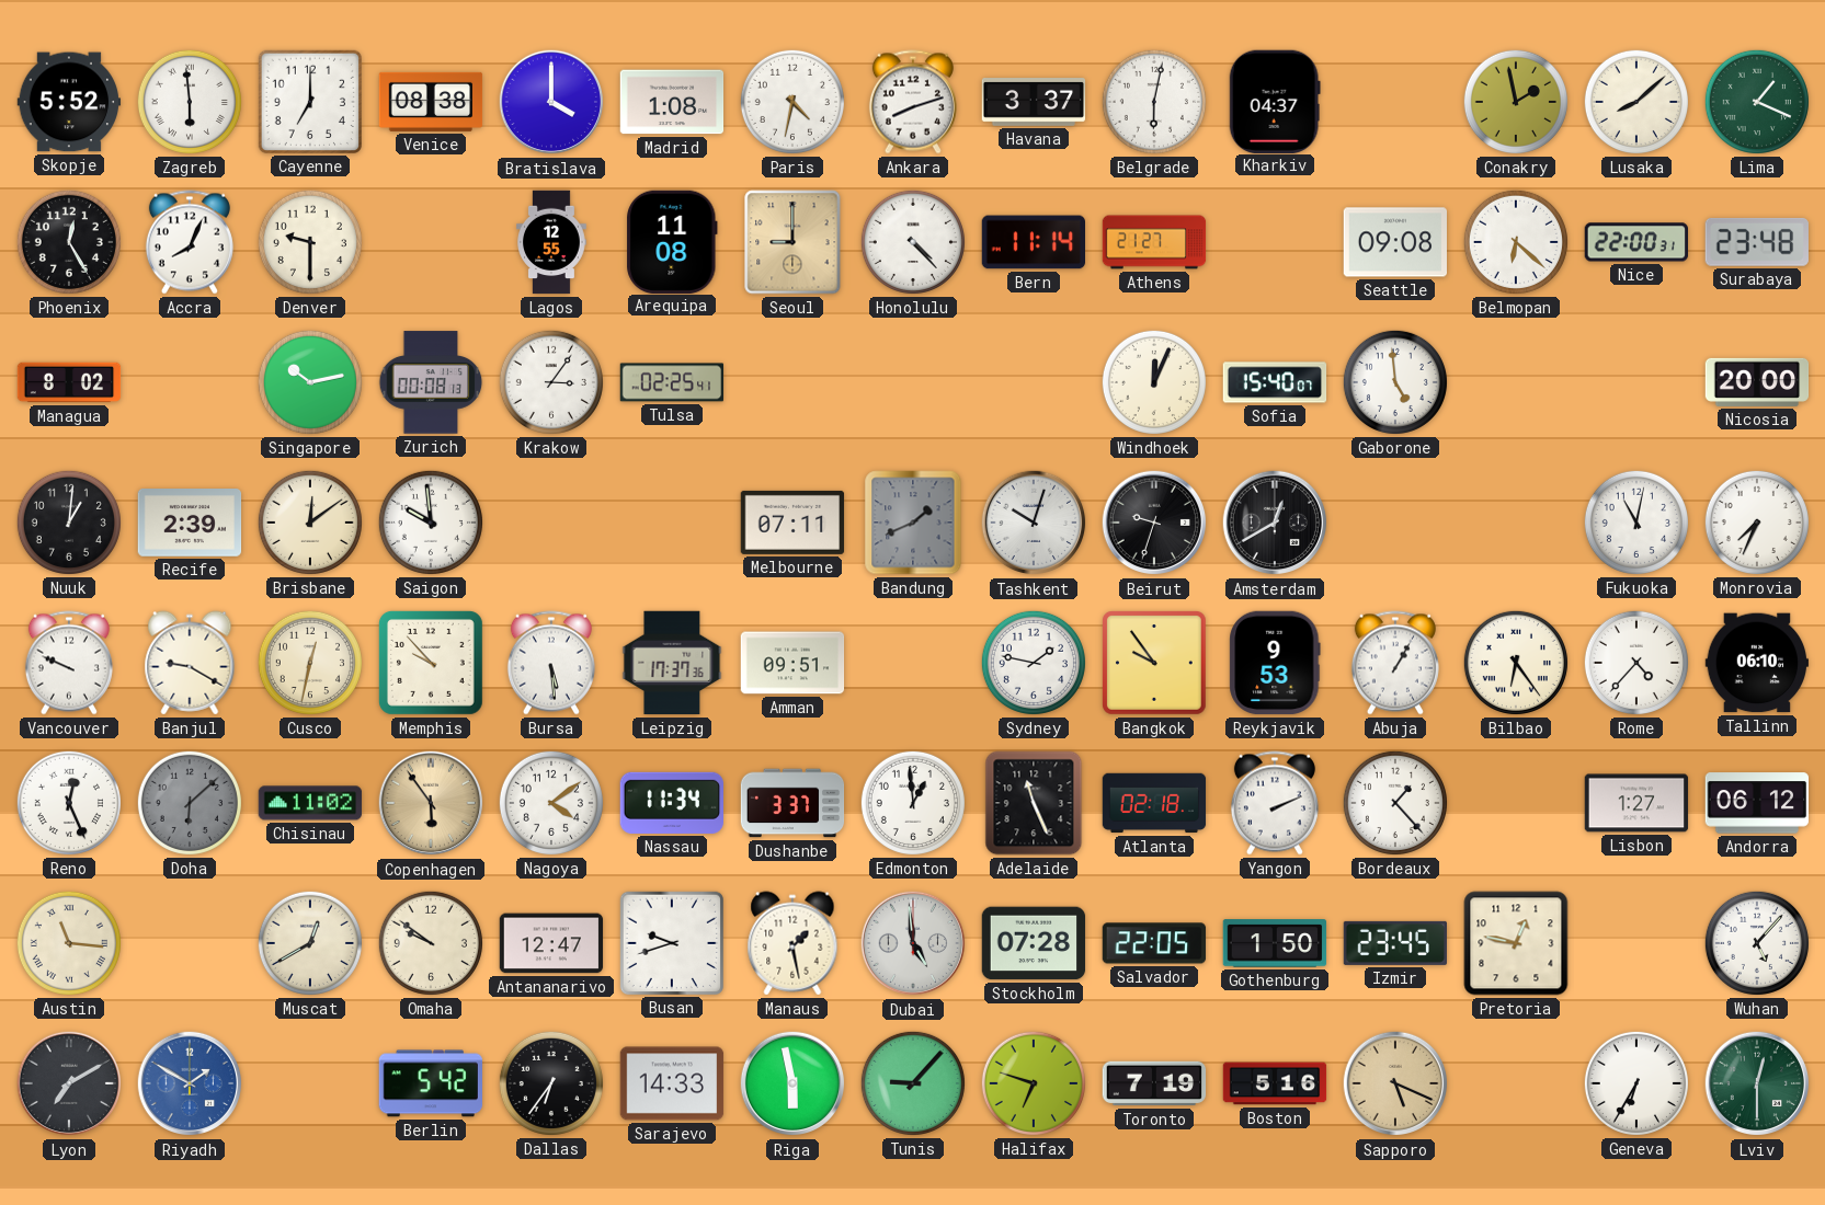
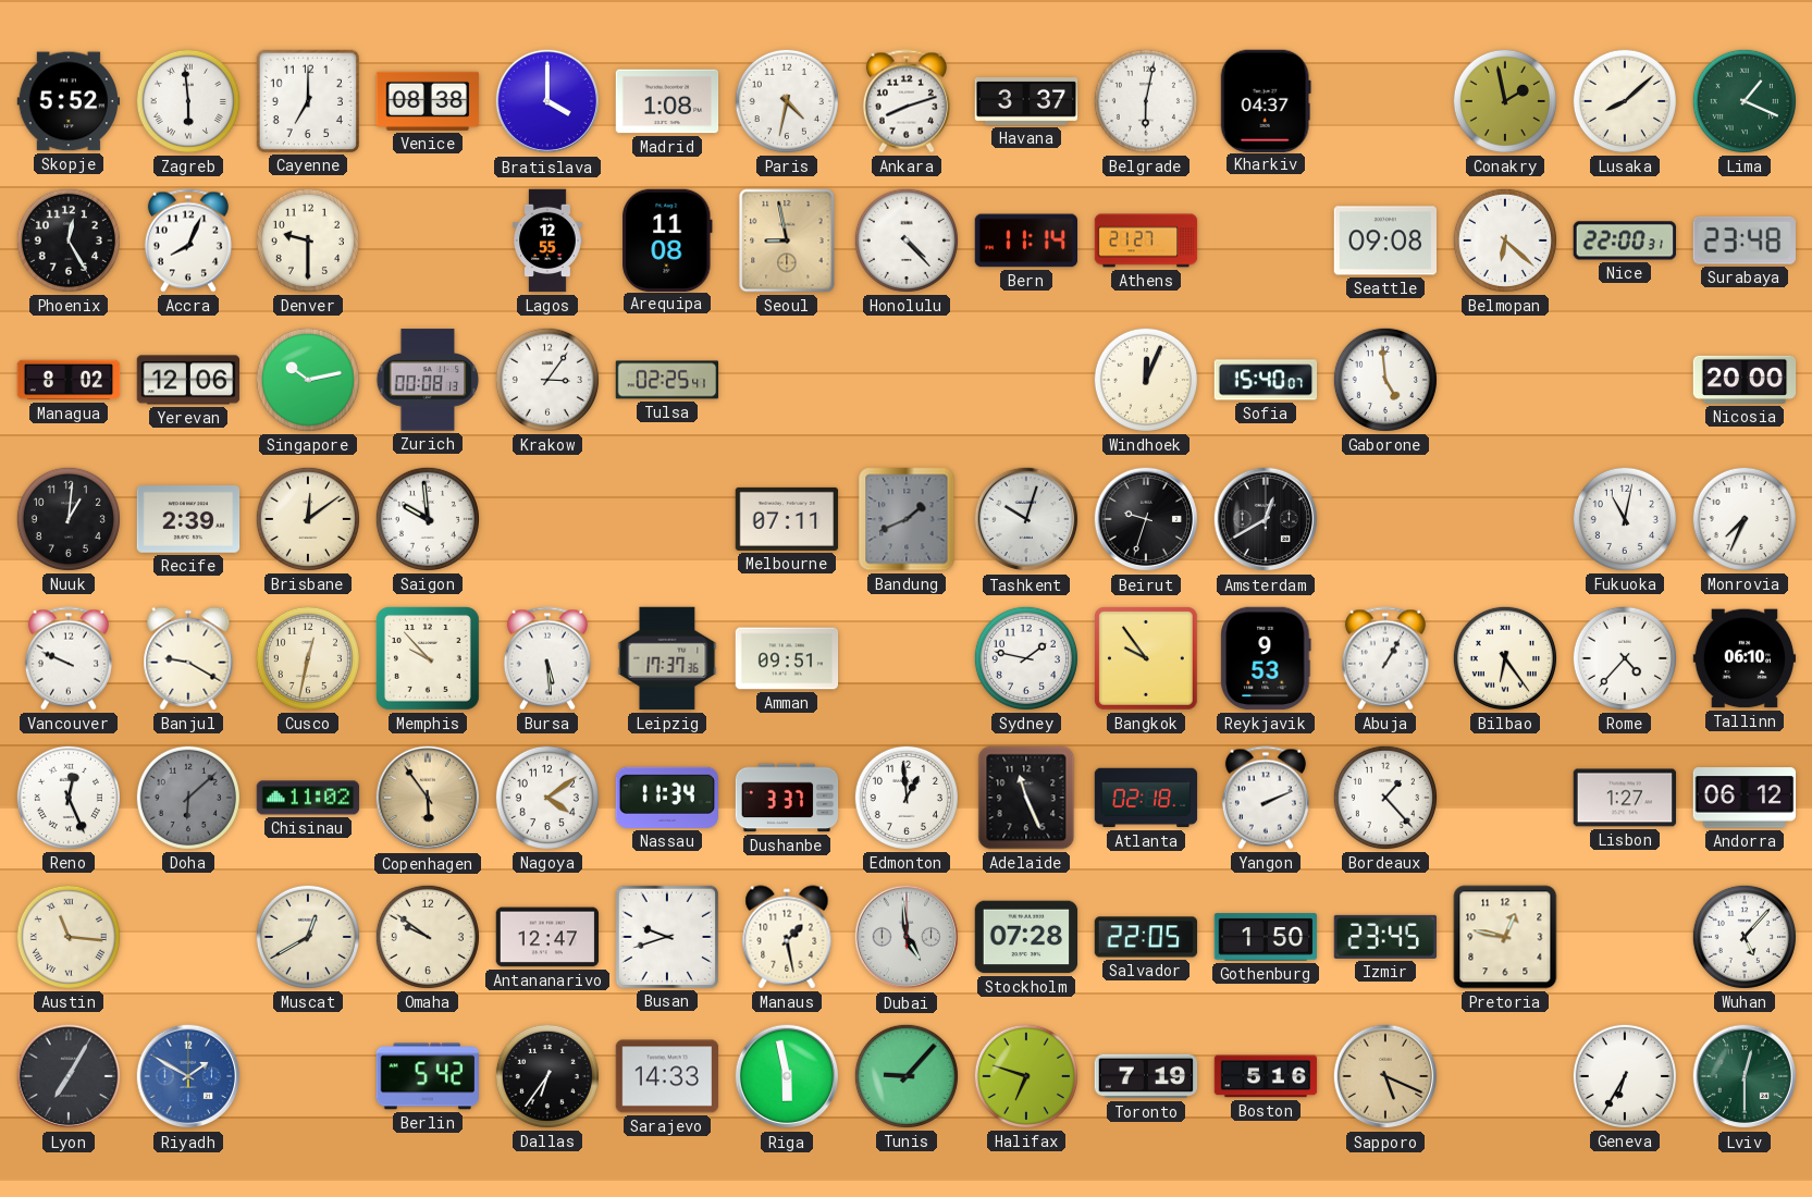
Seoul: 9:00 -> 8:58
Yerevan: none -> 12:06
Lyon: 7:10 -> 7:05
